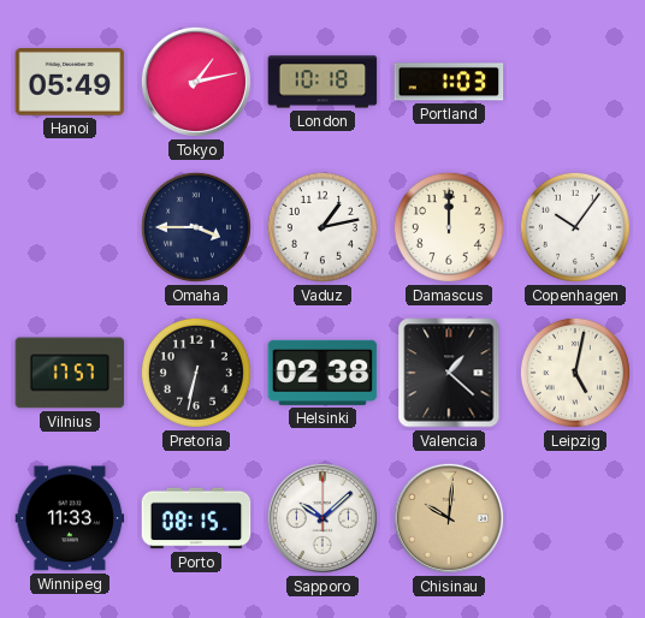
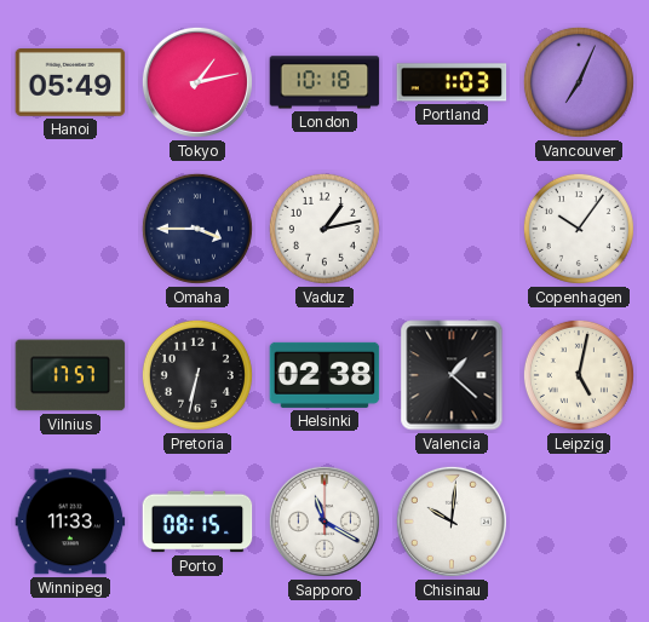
Vancouver: none -> 7:04
Damascus: 12:00 -> none
Sapporo: 10:08 -> 11:20
Chisinau dial: champagne -> white
